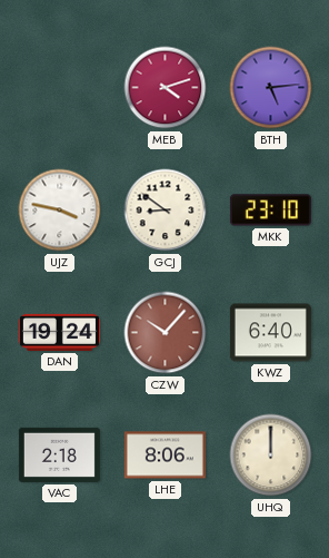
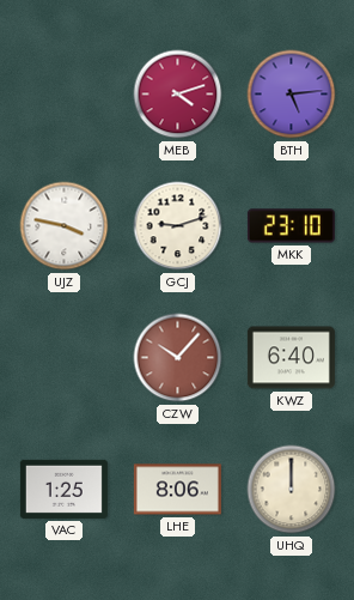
GCJ: 8:51 -> 9:12
DAN: 19:24 -> none
VAC: 2:18 -> 1:25
